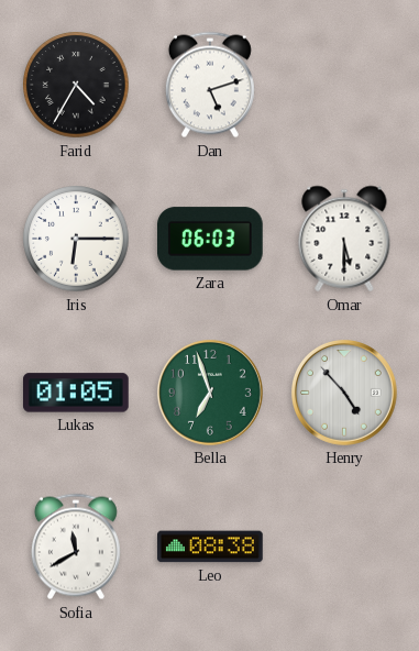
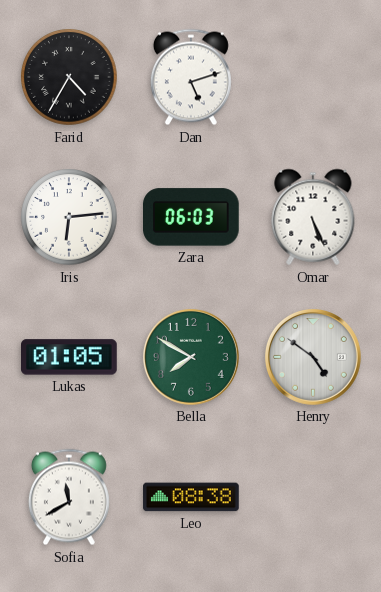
Iris: 6:15 -> 6:14
Omar: 5:30 -> 5:26
Bella: 6:57 -> 7:50
Henry: 4:53 -> 4:51
